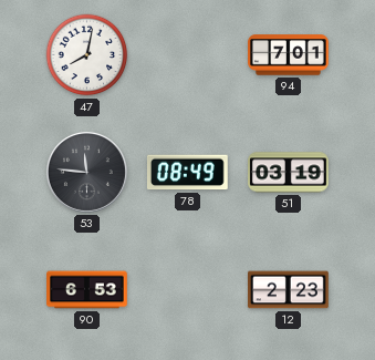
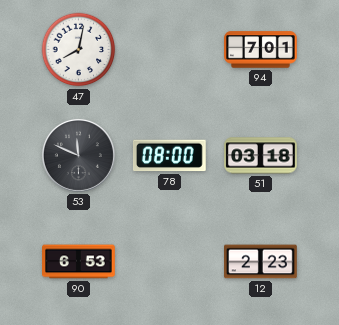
53: 11:46 -> 11:49
78: 08:49 -> 08:00
51: 03:19 -> 03:18
